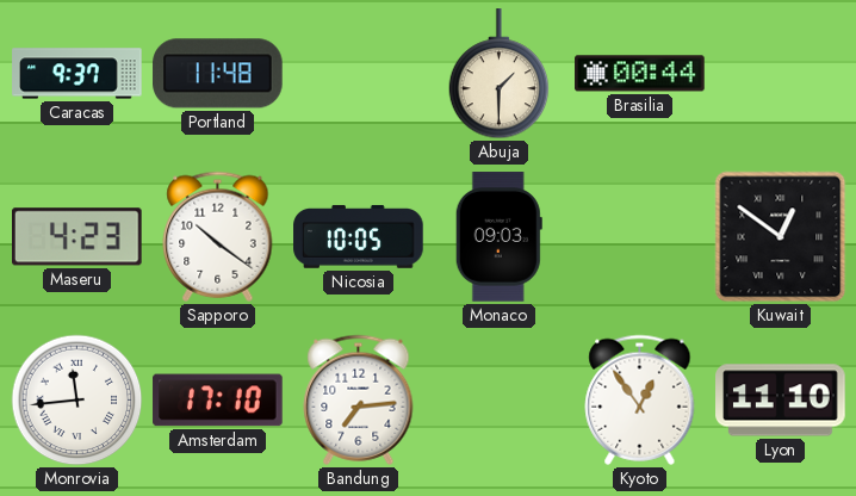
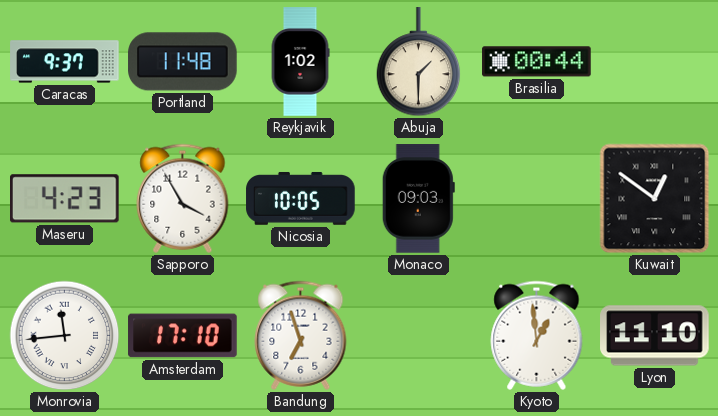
Reykjavik: none -> 1:02
Sapporo: 10:21 -> 3:55
Bandung: 7:14 -> 6:57
Kyoto: 12:54 -> 12:59
